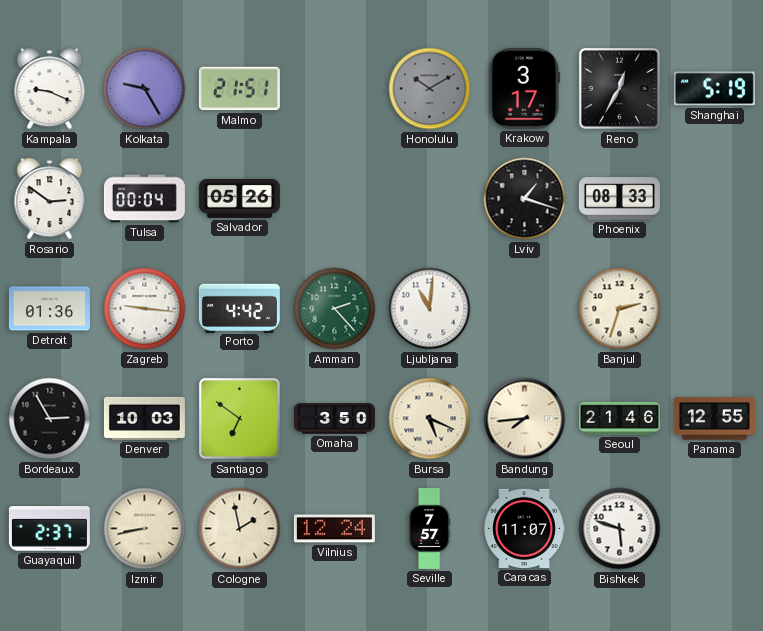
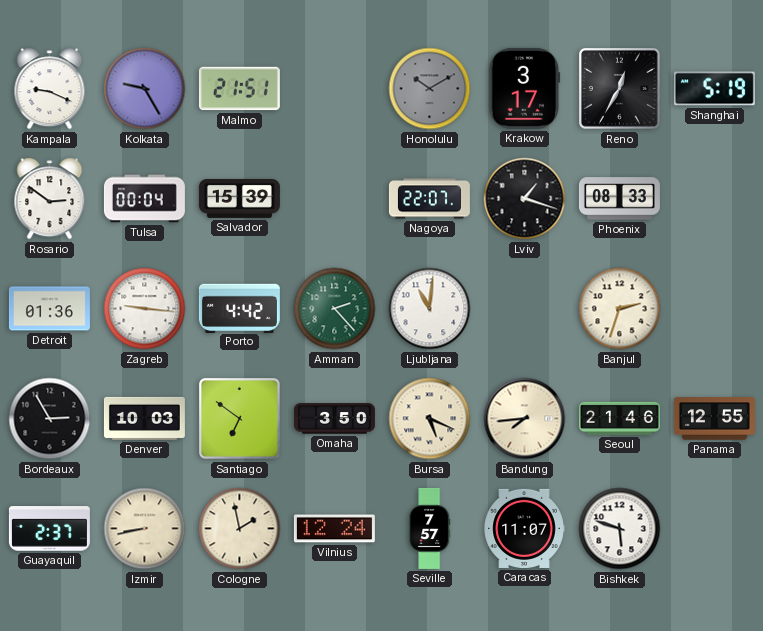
Salvador: 05:26 -> 15:39
Nagoya: none -> 22:07
